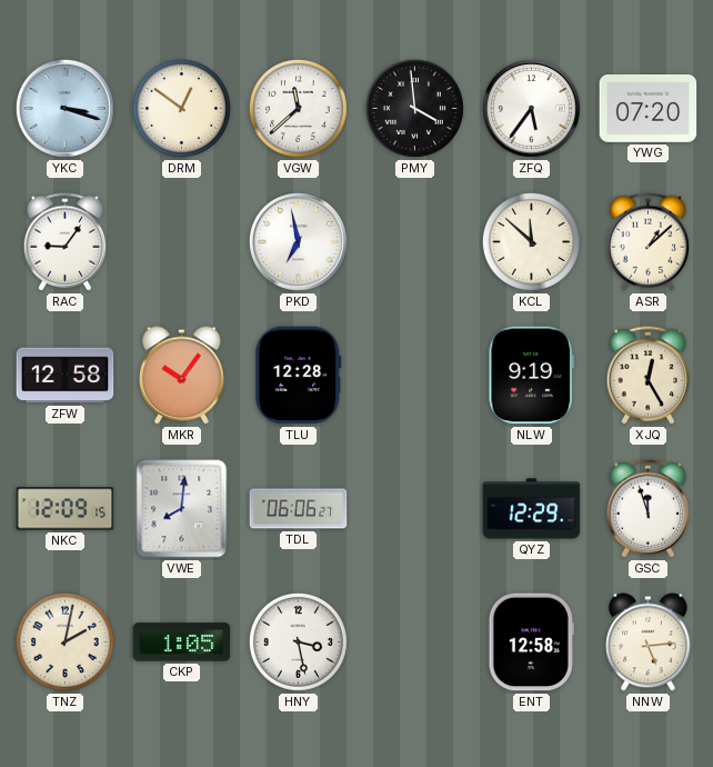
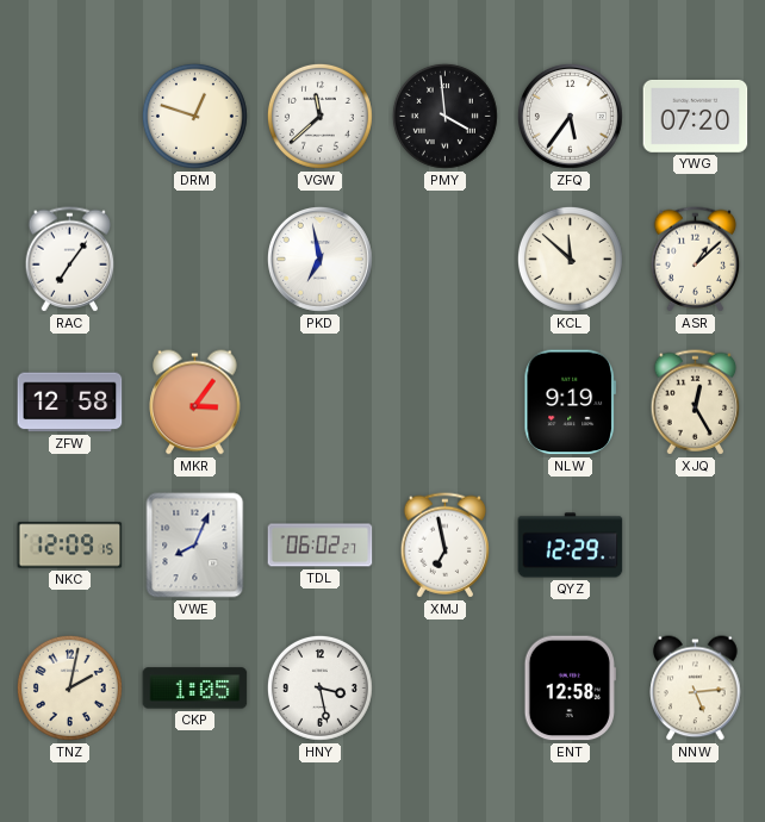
YKC: 3:18 -> none
DRM: 12:51 -> 12:48
RAC: 9:06 -> 7:06
MKR: 10:06 -> 3:06
TLU: 12:28 -> none
VWE: 8:01 -> 8:04
TDL: 06:06 -> 06:02
XMJ: none -> 6:58
GSC: 11:57 -> none
